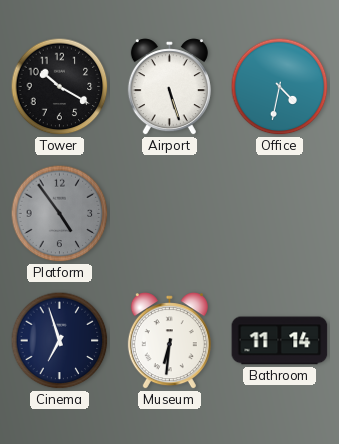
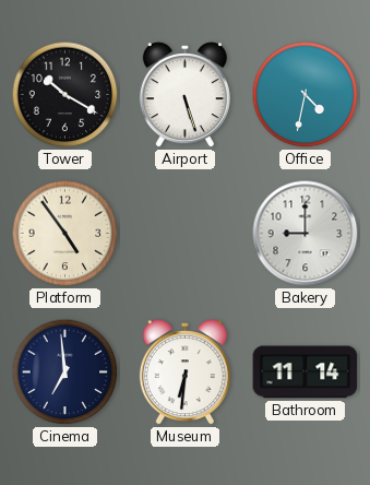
Platform dial: grey -> cream
Bakery: none -> 9:00
Cinema: 6:57 -> 6:59
